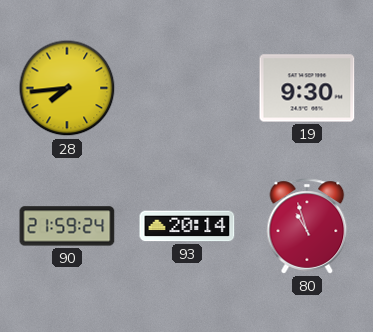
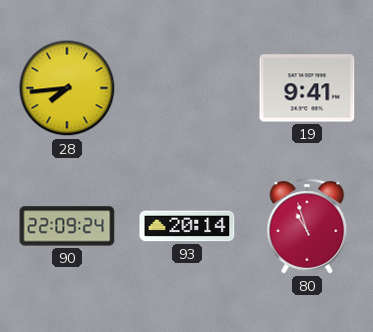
19: 9:30 -> 9:41
90: 21:59 -> 22:09
